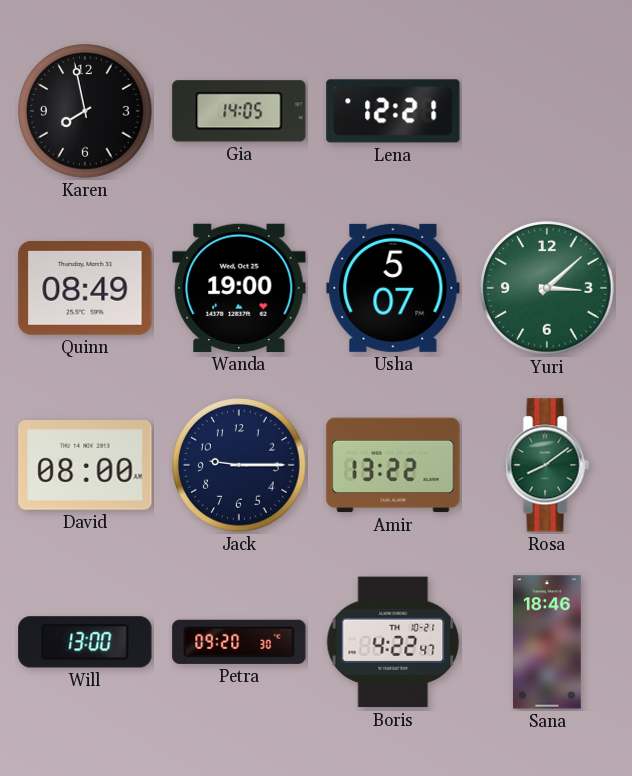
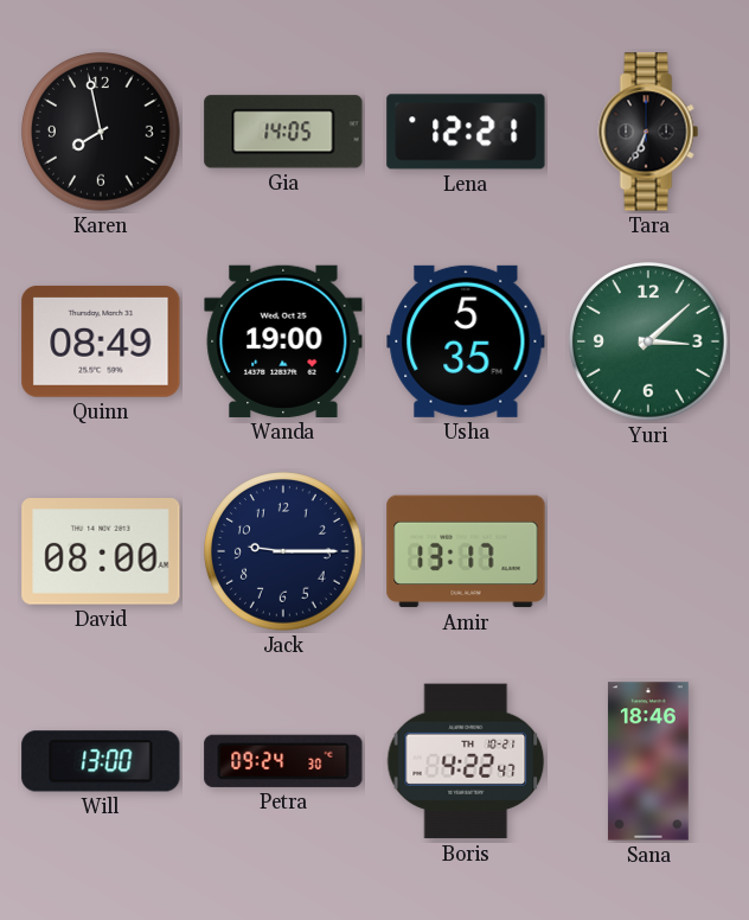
Tara: none -> 6:34
Usha: 5:07 -> 5:35
Amir: 13:22 -> 13:17
Rosa: 8:09 -> none
Petra: 09:20 -> 09:24
